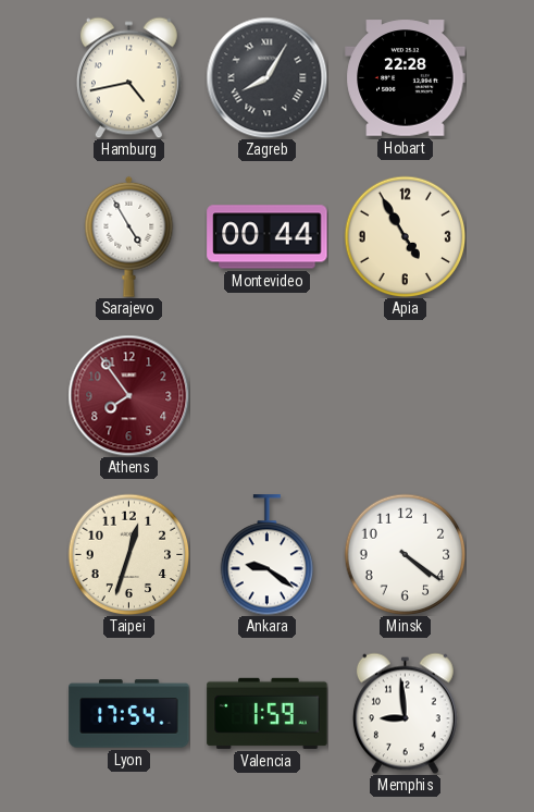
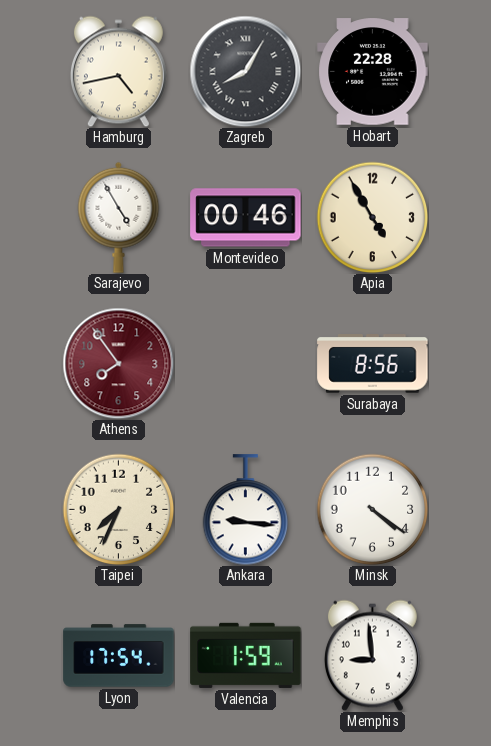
Montevideo: 00:44 -> 00:46
Surabaya: none -> 8:56
Taipei: 12:33 -> 7:34
Ankara: 9:21 -> 9:16
